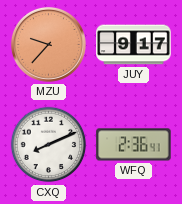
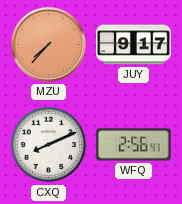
MZU: 9:37 -> 7:37
WFQ: 2:36 -> 2:56
